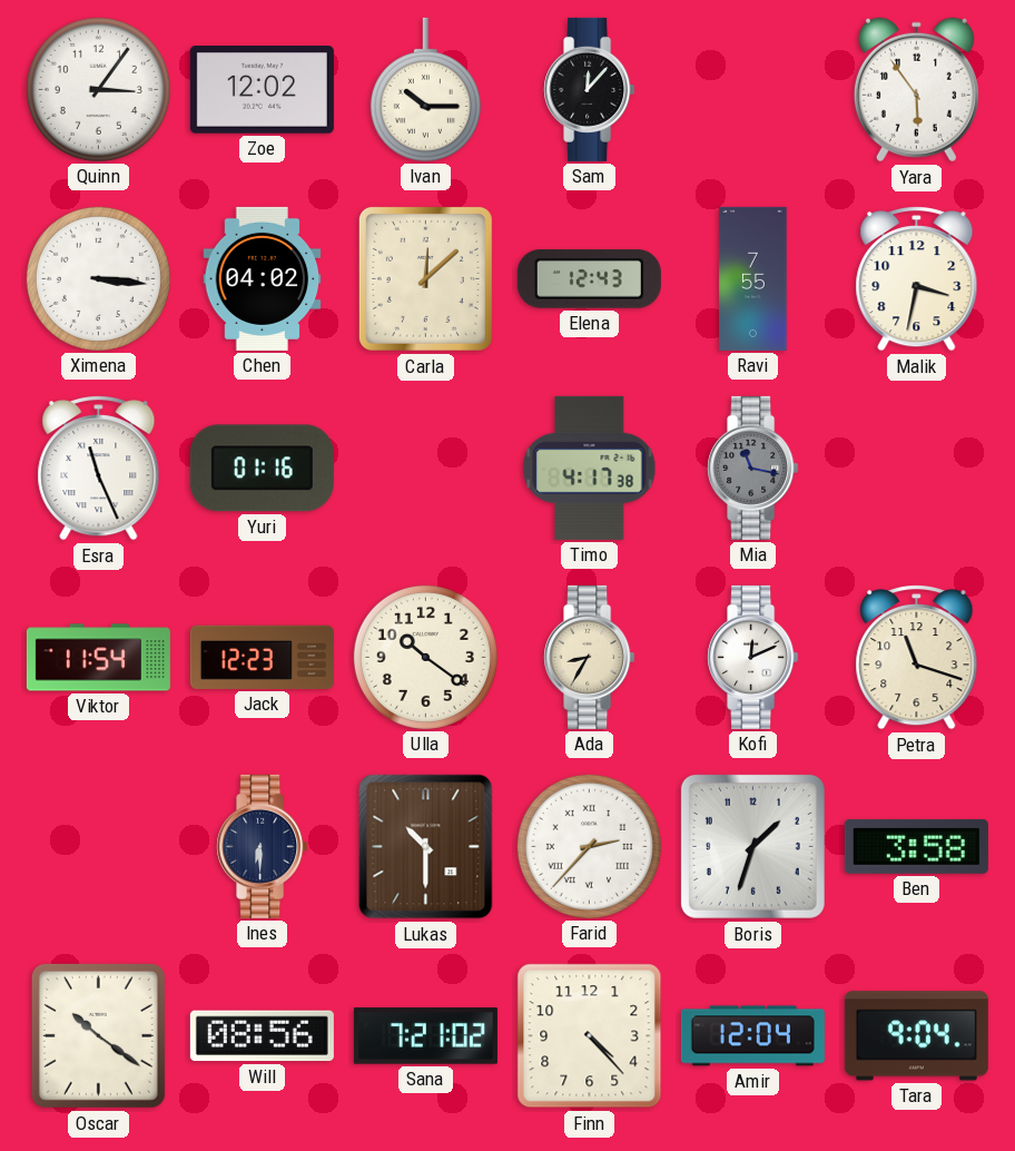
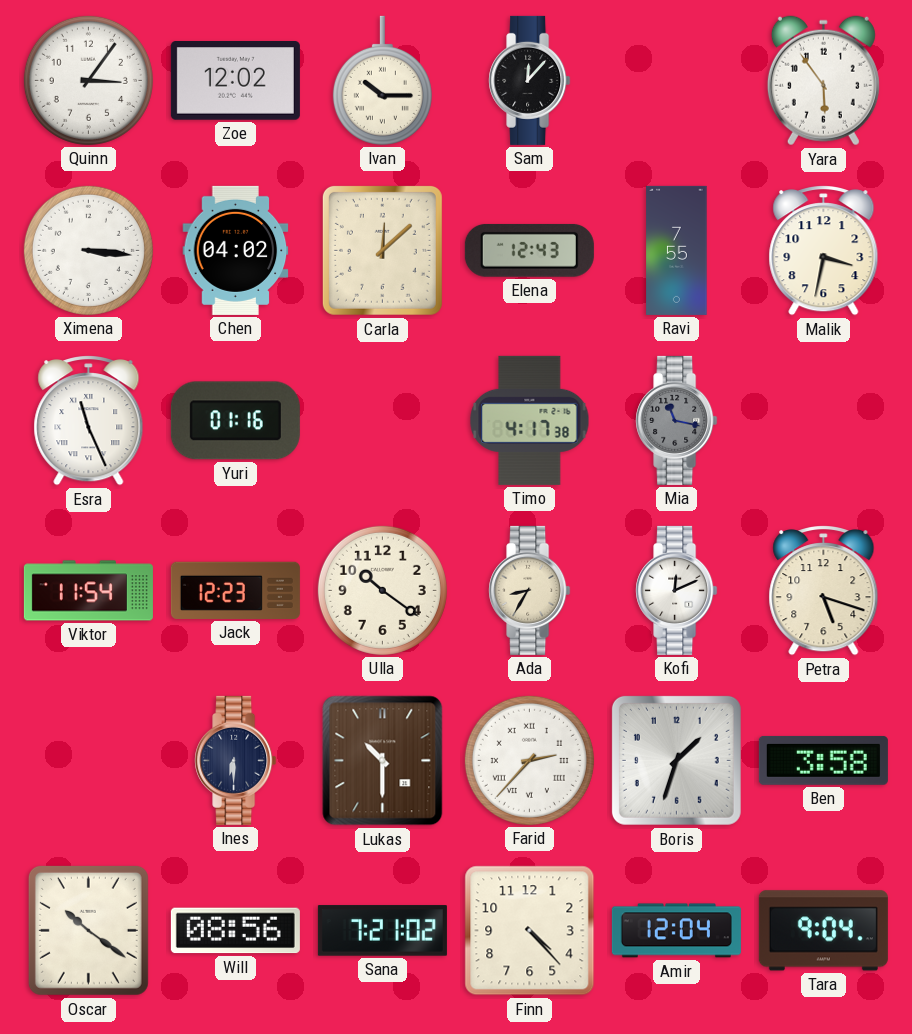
Petra: 11:18 -> 5:18
